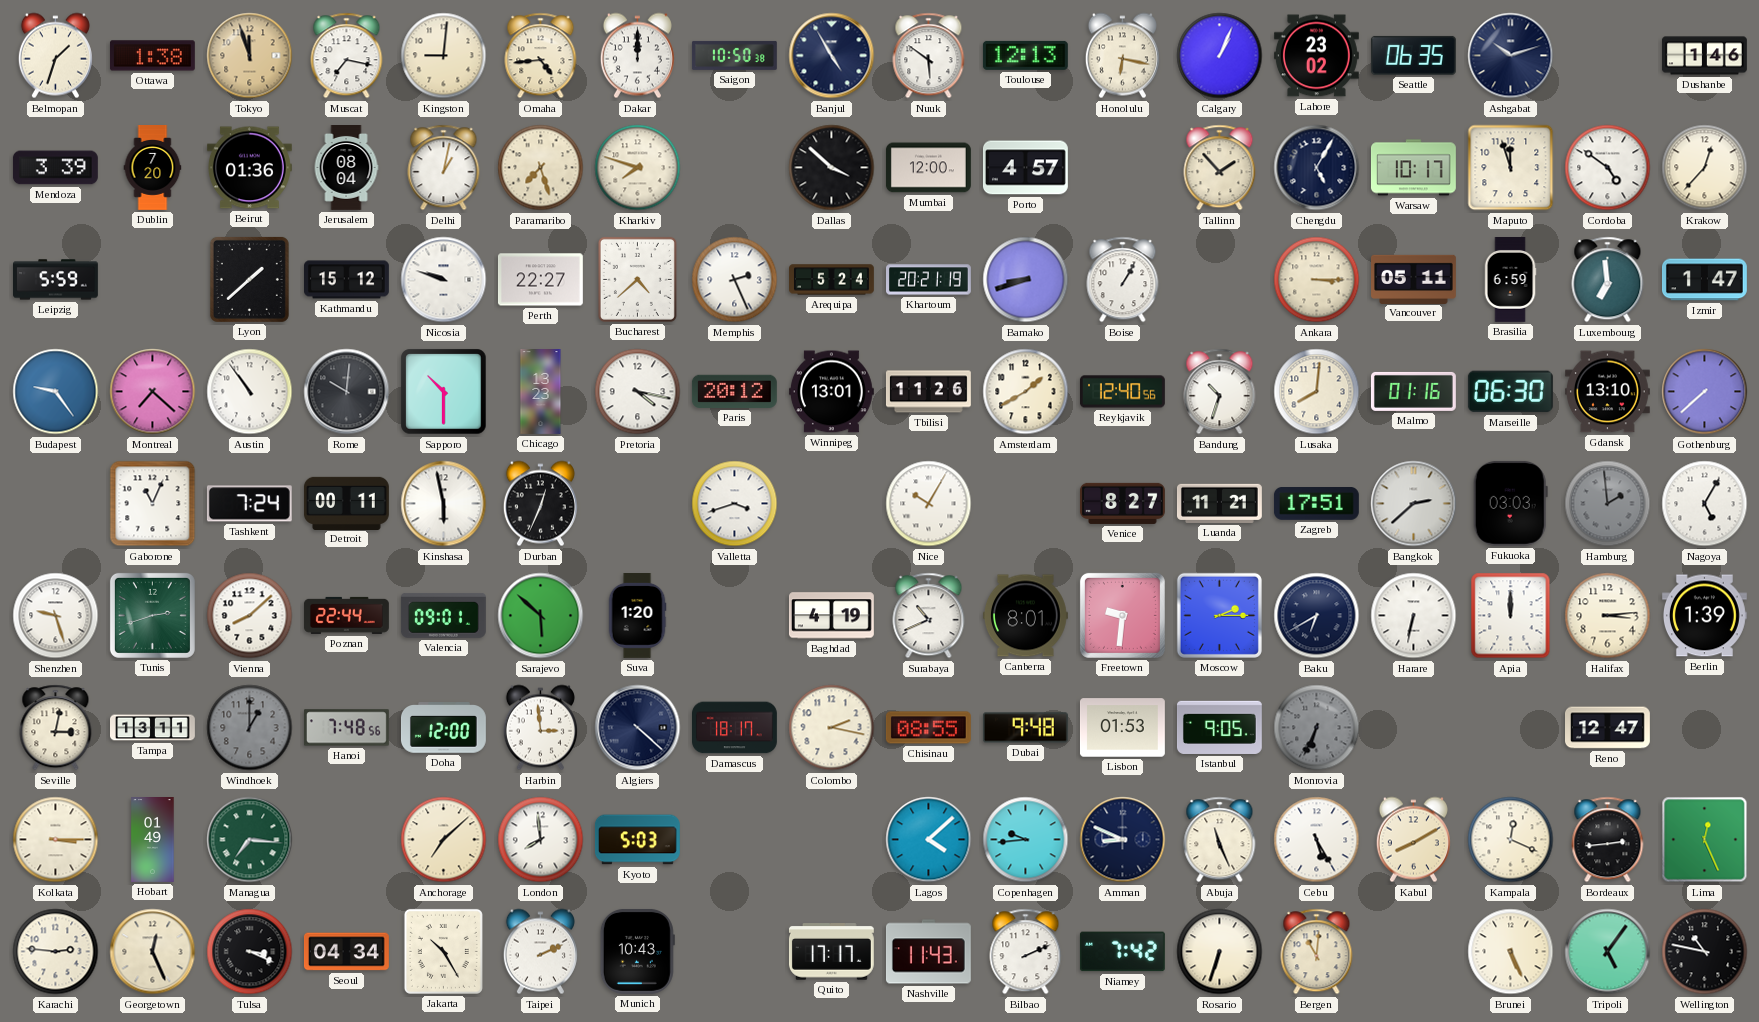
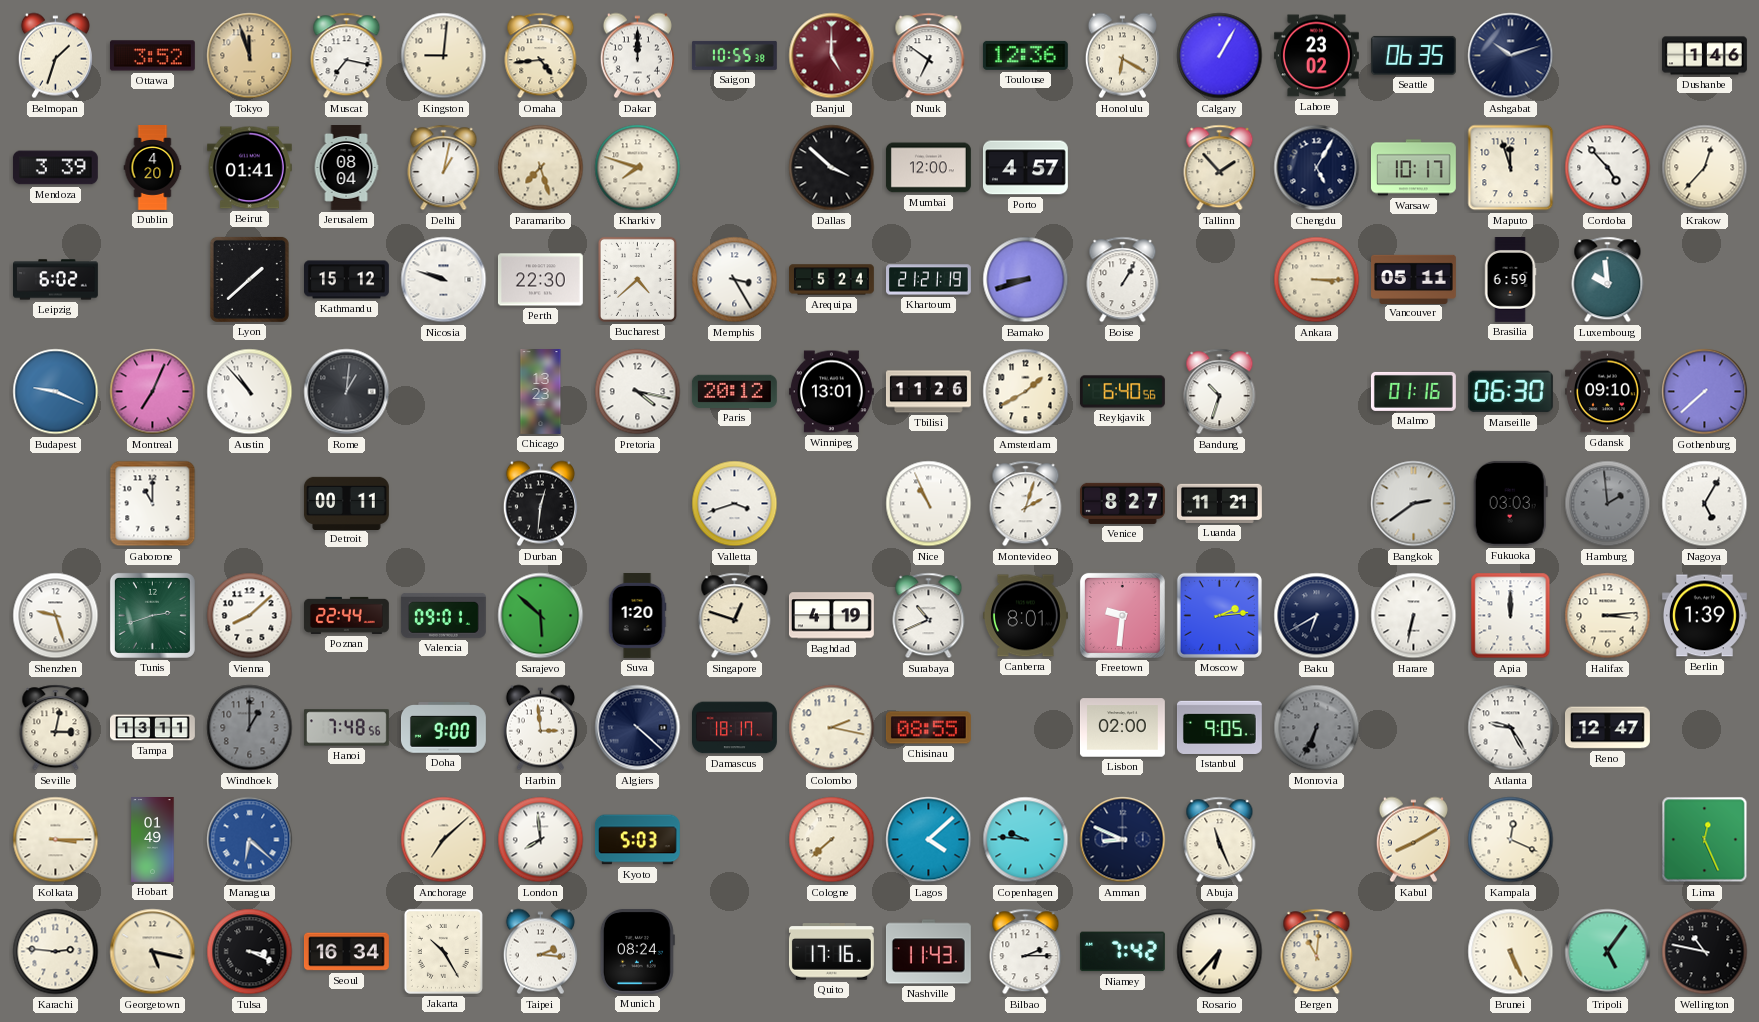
Ottawa: 1:38 -> 3:52
Saigon: 10:50 -> 10:55
Banjul: 4:55 -> 5:00
Banjul dial: navy -> burgundy
Nuuk: 5:51 -> 6:51
Toulouse: 12:13 -> 12:36
Honolulu: 6:17 -> 6:20
Calgary: 1:04 -> 1:05
Dublin: 7:20 -> 4:20
Beirut: 01:36 -> 01:41
Cordoba: 4:51 -> 4:53
Leipzig: 5:59 -> 6:02
Perth: 22:27 -> 22:30
Memphis: 2:26 -> 3:25
Khartoum: 20:21 -> 21:21
Luxembourg: 6:59 -> 9:59
Izmir: 1:47 -> none
Budapest: 9:24 -> 9:19
Montreal: 7:22 -> 7:04
Austin: 10:54 -> 10:53
Rome: 10:01 -> 1:01
Sapporo: 10:30 -> none
Reykjavik: 12:40 -> 6:40
Lusaka: 8:01 -> none
Gdansk: 13:10 -> 09:10
Gaborone: 11:04 -> 11:00
Tashkent: 7:24 -> none
Kinshasa: 5:58 -> none
Durban: 12:34 -> 12:31
Nice: 10:05 -> 10:56
Montevideo: none -> 2:03
Zagreb: 17:51 -> none
Bangkok: 2:38 -> 2:39
Singapore: none -> 12:48
Moscow: 2:15 -> 2:14
Doha: 12:00 -> 9:00
Dubai: 9:48 -> none
Lisbon: 01:53 -> 02:00
Atlanta: none -> 9:25
Managua: 7:16 -> 6:22
Managua dial: green -> blue
Cologne: none -> 7:38
Copenhagen: 9:44 -> 9:46
Cebu: 5:25 -> none
Bordeaux: 2:44 -> none
Georgetown: 12:26 -> 5:17
Seoul: 04:34 -> 16:34
Taipei: 2:11 -> 2:16
Munich: 10:43 -> 08:24
Quito: 17:17 -> 17:16
Bilbao: 2:11 -> 2:15
Rosario: 6:33 -> 6:37
